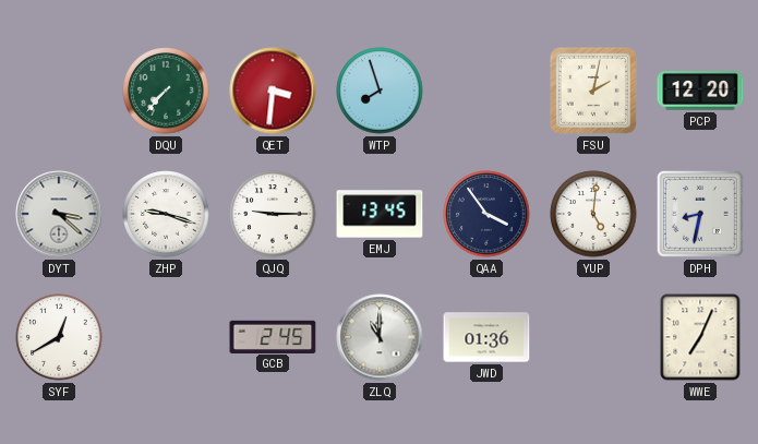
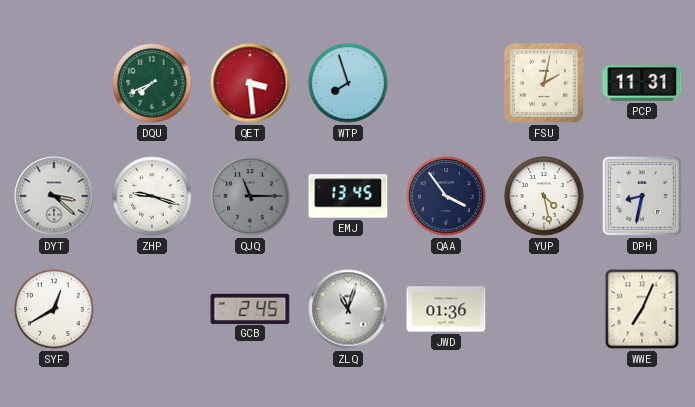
DQU: 7:37 -> 7:41
QET: 3:31 -> 3:29
PCP: 12:20 -> 11:31
QJQ: 9:15 -> 11:15
QJQ dial: white -> grey
YUP: 5:01 -> 4:28
ZLQ: 11:00 -> 11:03
